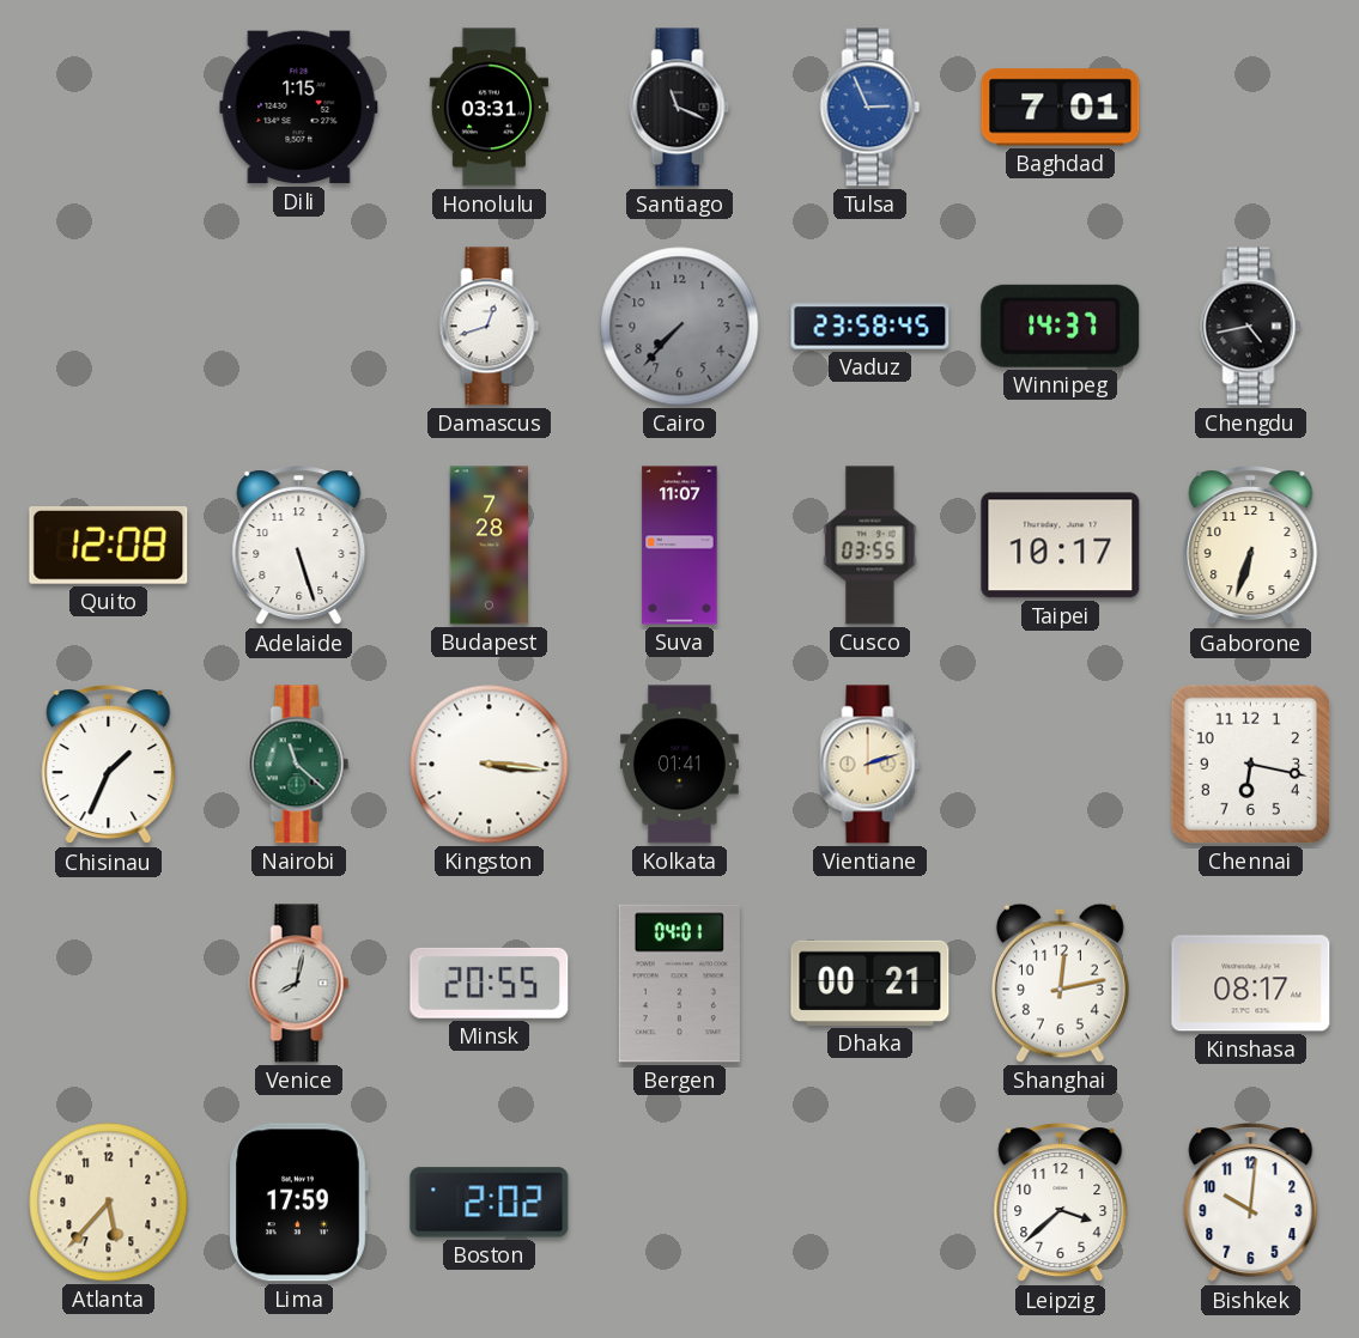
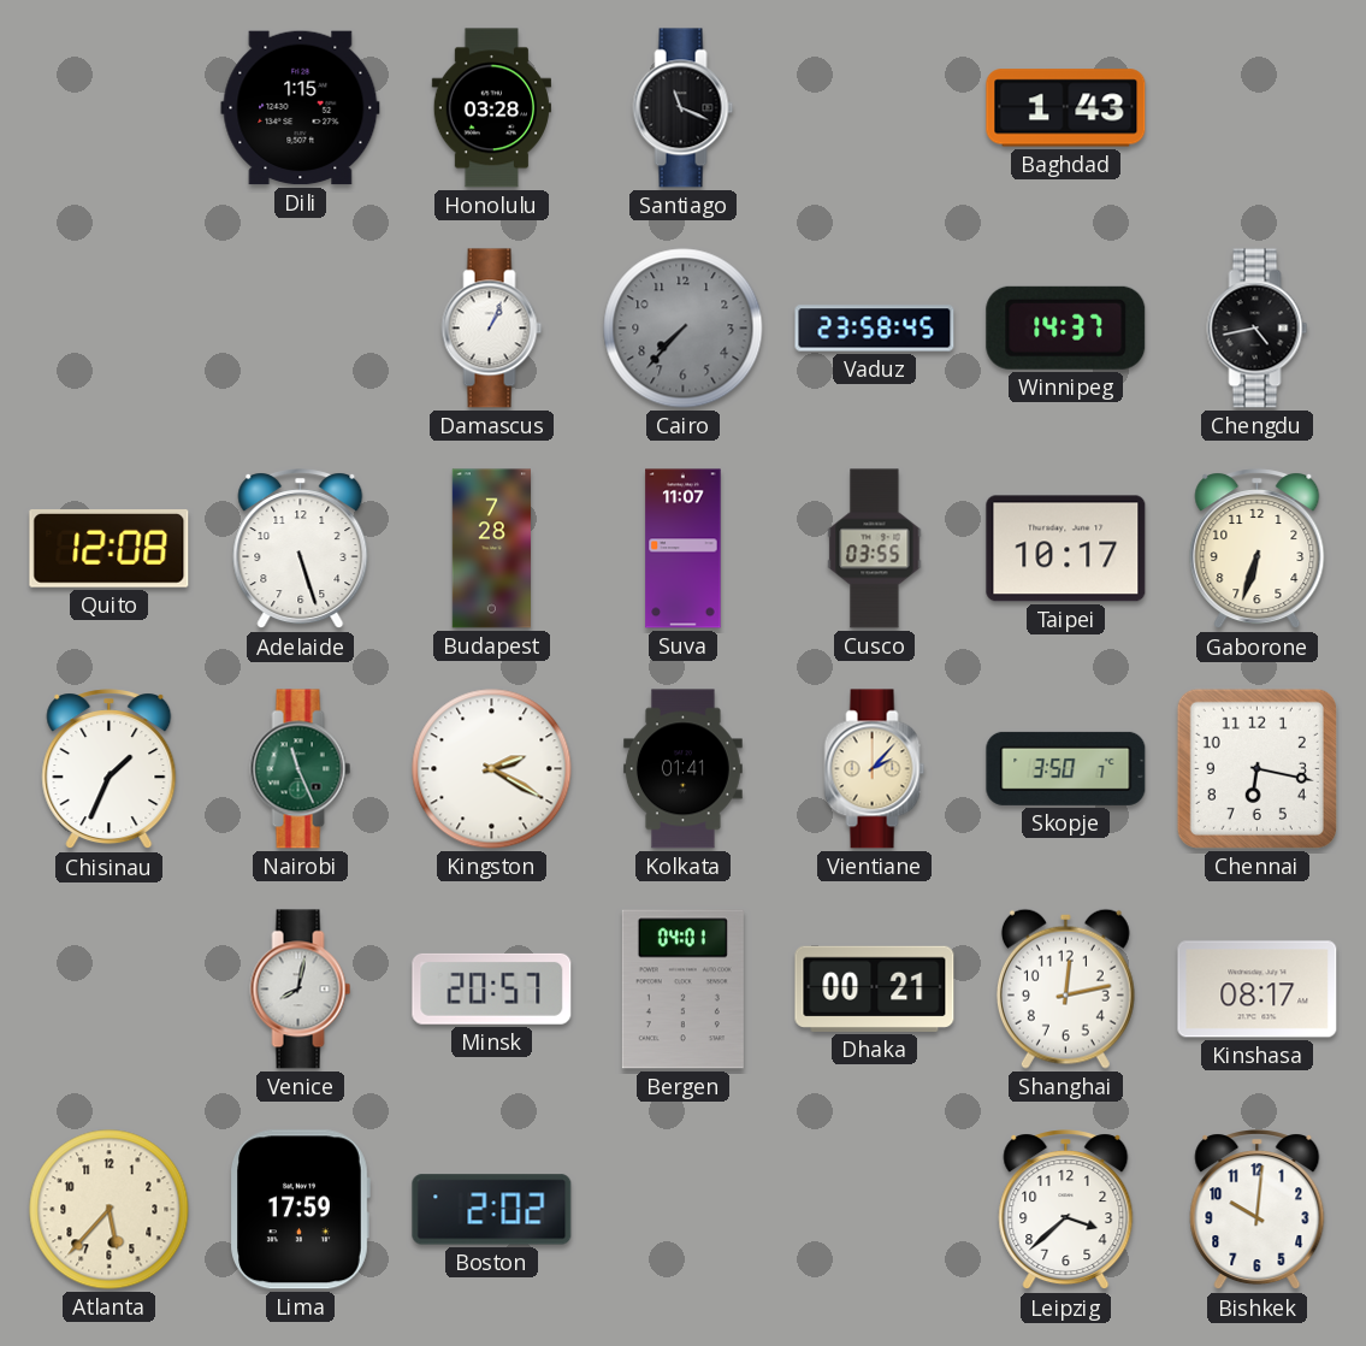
Honolulu: 03:31 -> 03:28
Tulsa: 2:56 -> none
Baghdad: 7:01 -> 1:43
Damascus: 12:42 -> 1:04
Nairobi: 11:22 -> 11:26
Kingston: 3:16 -> 2:20
Vientiane: 2:12 -> 2:07
Skopje: none -> 3:50
Minsk: 20:55 -> 20:57
